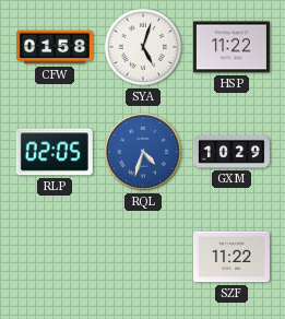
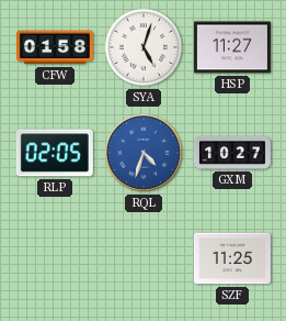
HSP: 11:22 -> 11:27
GXM: 10:29 -> 10:27
SZF: 11:22 -> 11:25
